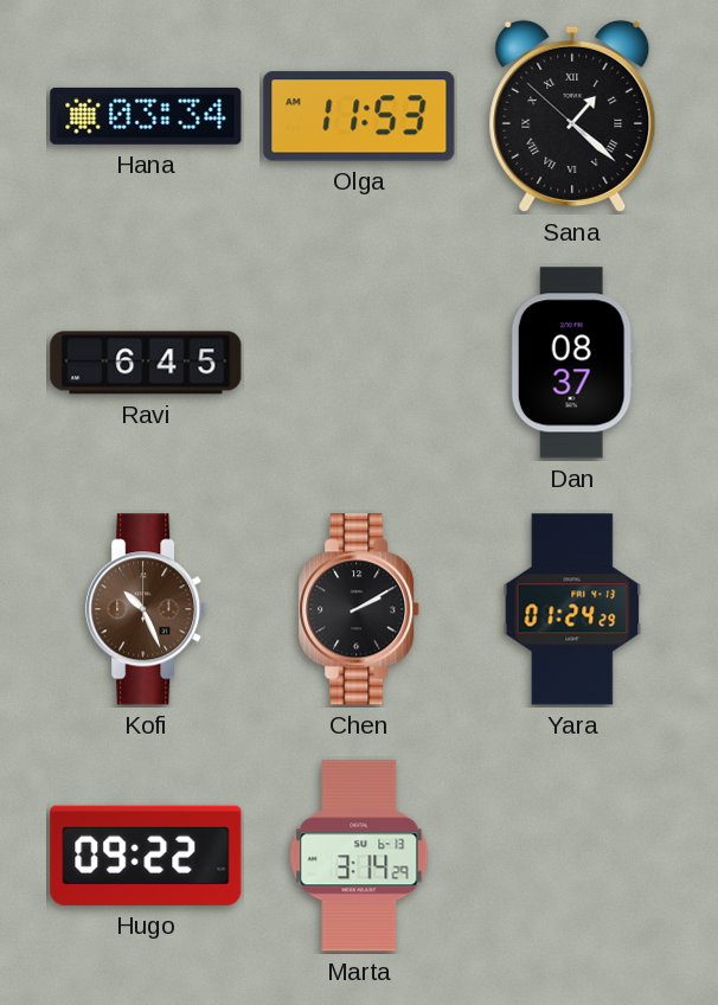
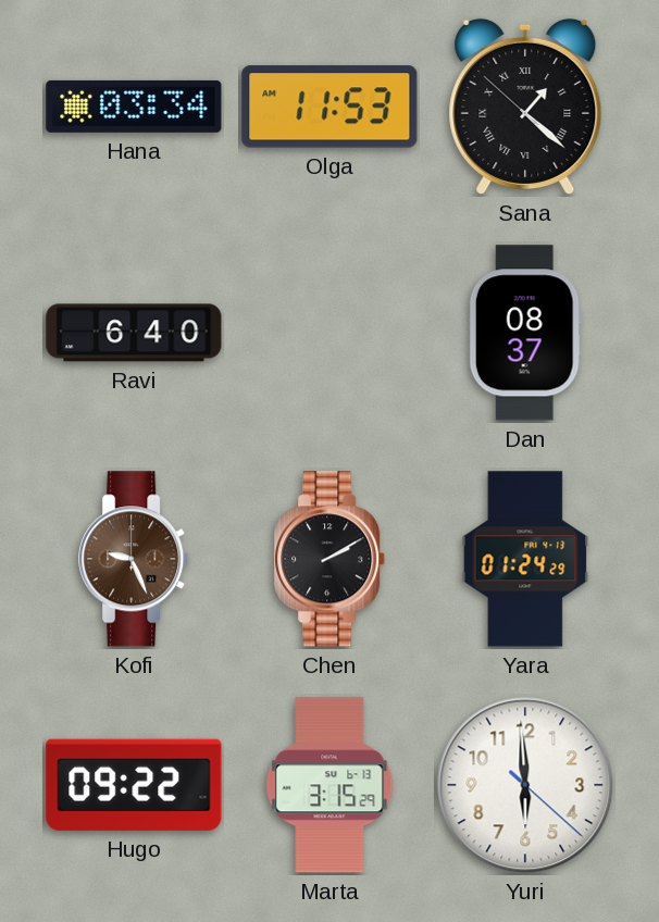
Ravi: 6:45 -> 6:40
Kofi: 10:26 -> 9:26
Marta: 3:14 -> 3:15
Yuri: none -> 5:59
